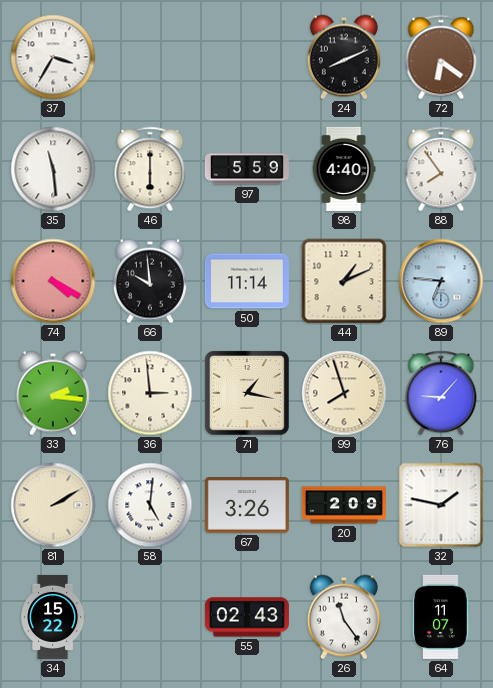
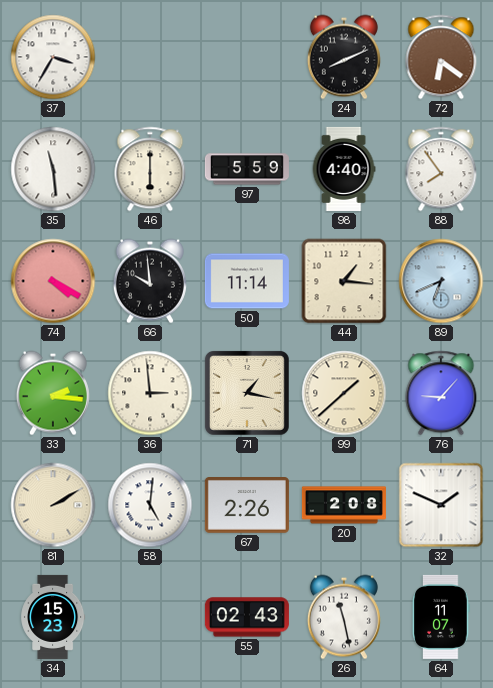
44: 1:11 -> 1:16
89: 6:46 -> 6:41
99: 7:57 -> 1:38
67: 3:26 -> 2:26
20: 2:09 -> 2:08
32: 1:47 -> 1:49
34: 15:22 -> 15:23
26: 11:24 -> 11:28
